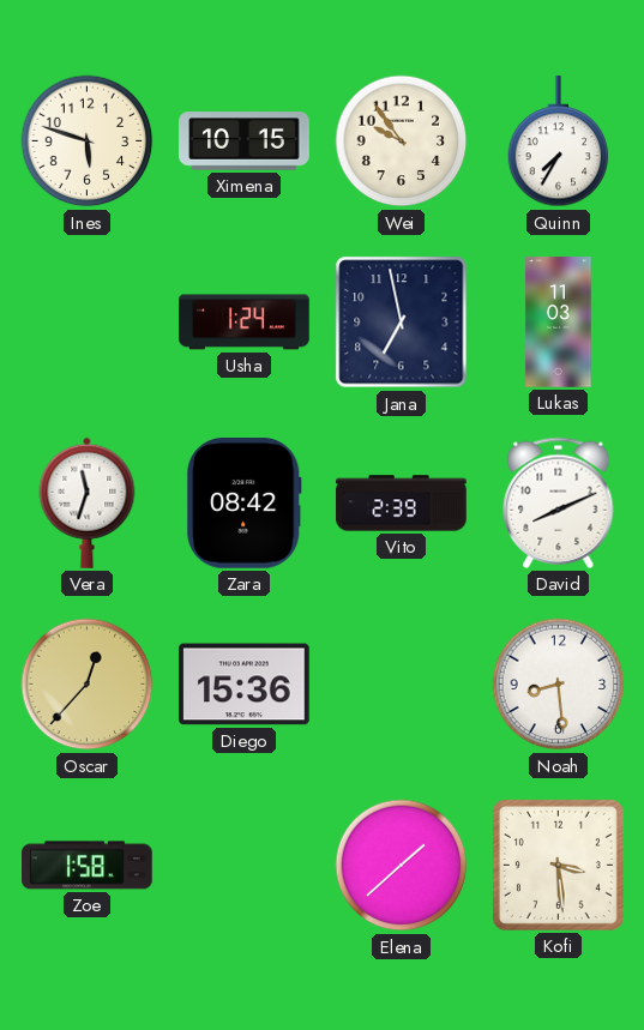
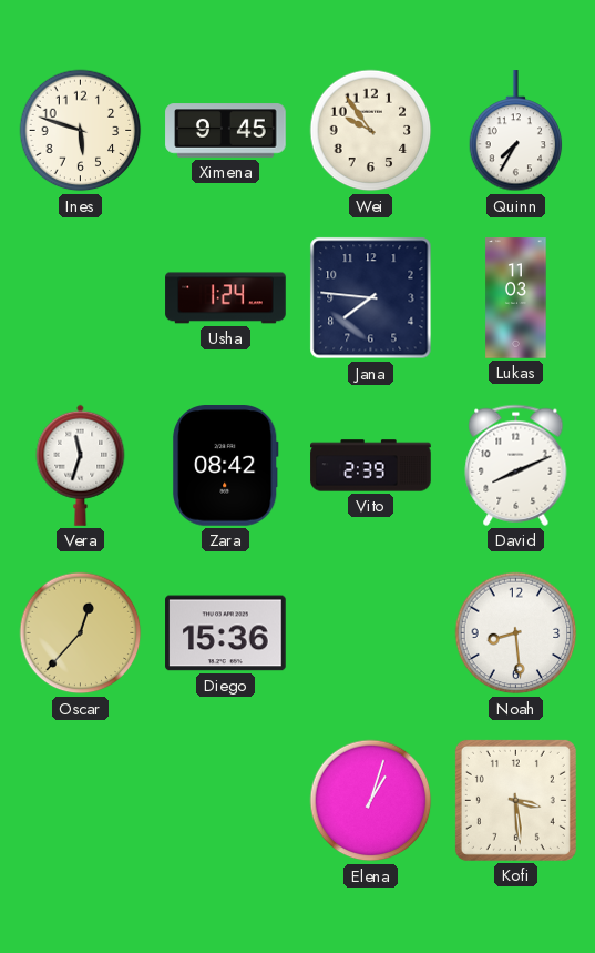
Ximena: 10:15 -> 9:45
Jana: 6:58 -> 7:46
Zoe: 1:58 -> none
Elena: 1:38 -> 1:03
